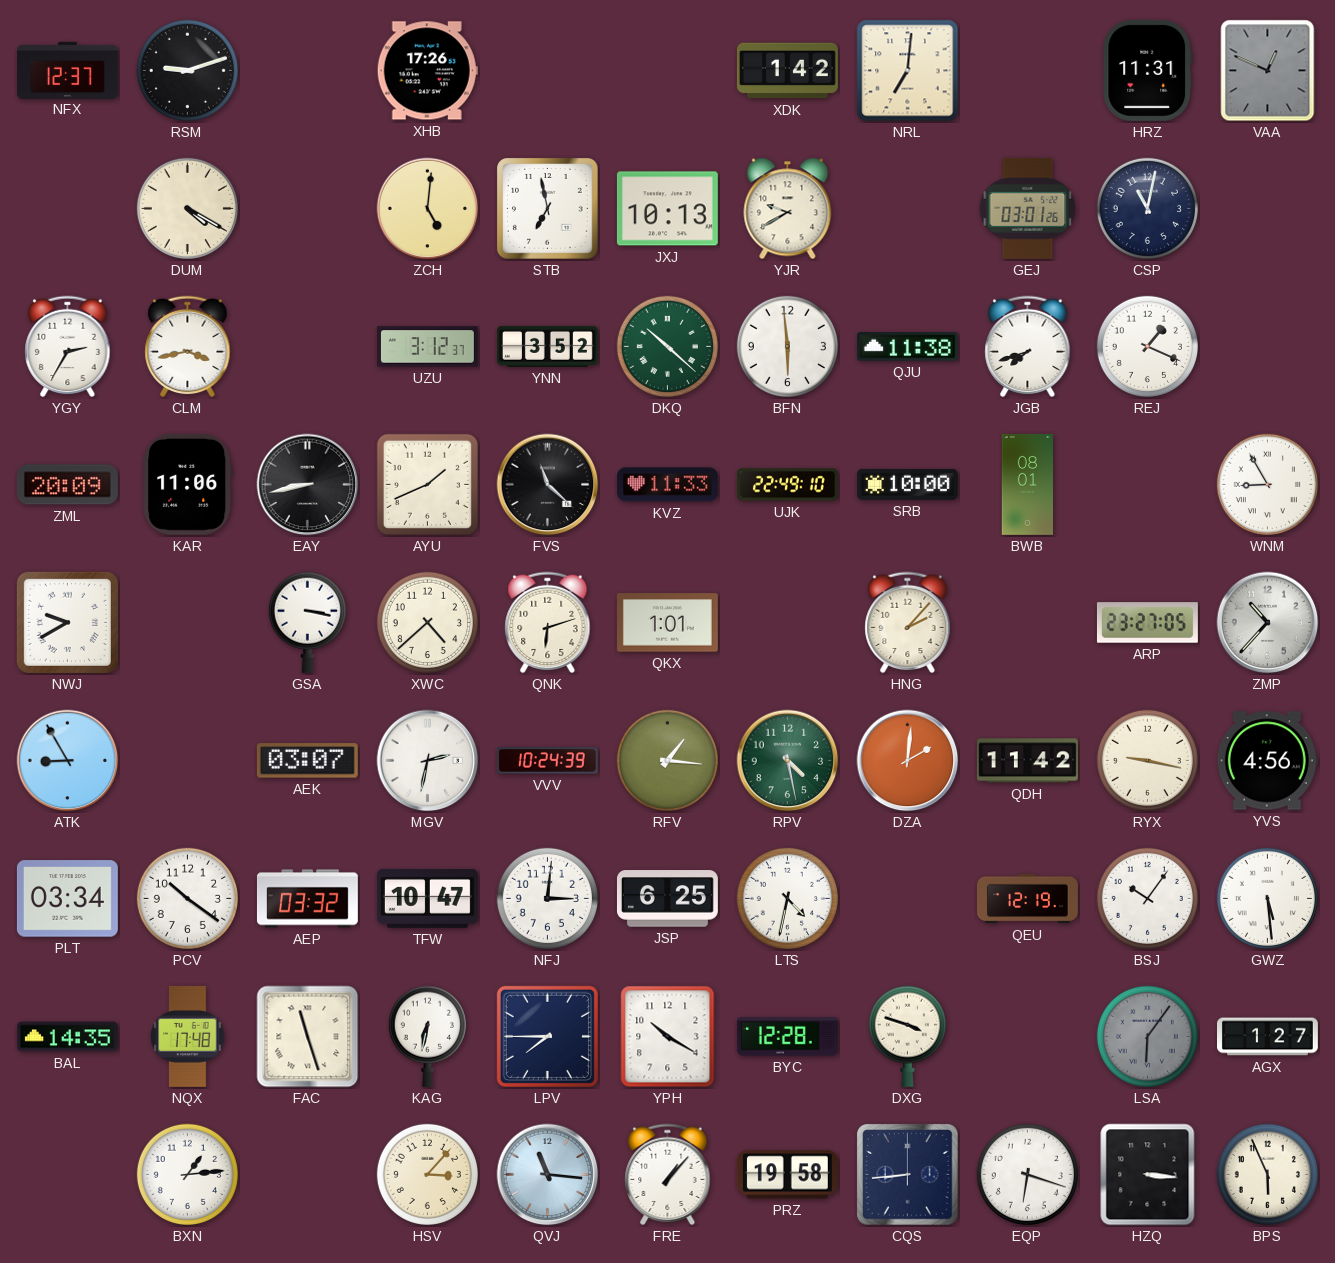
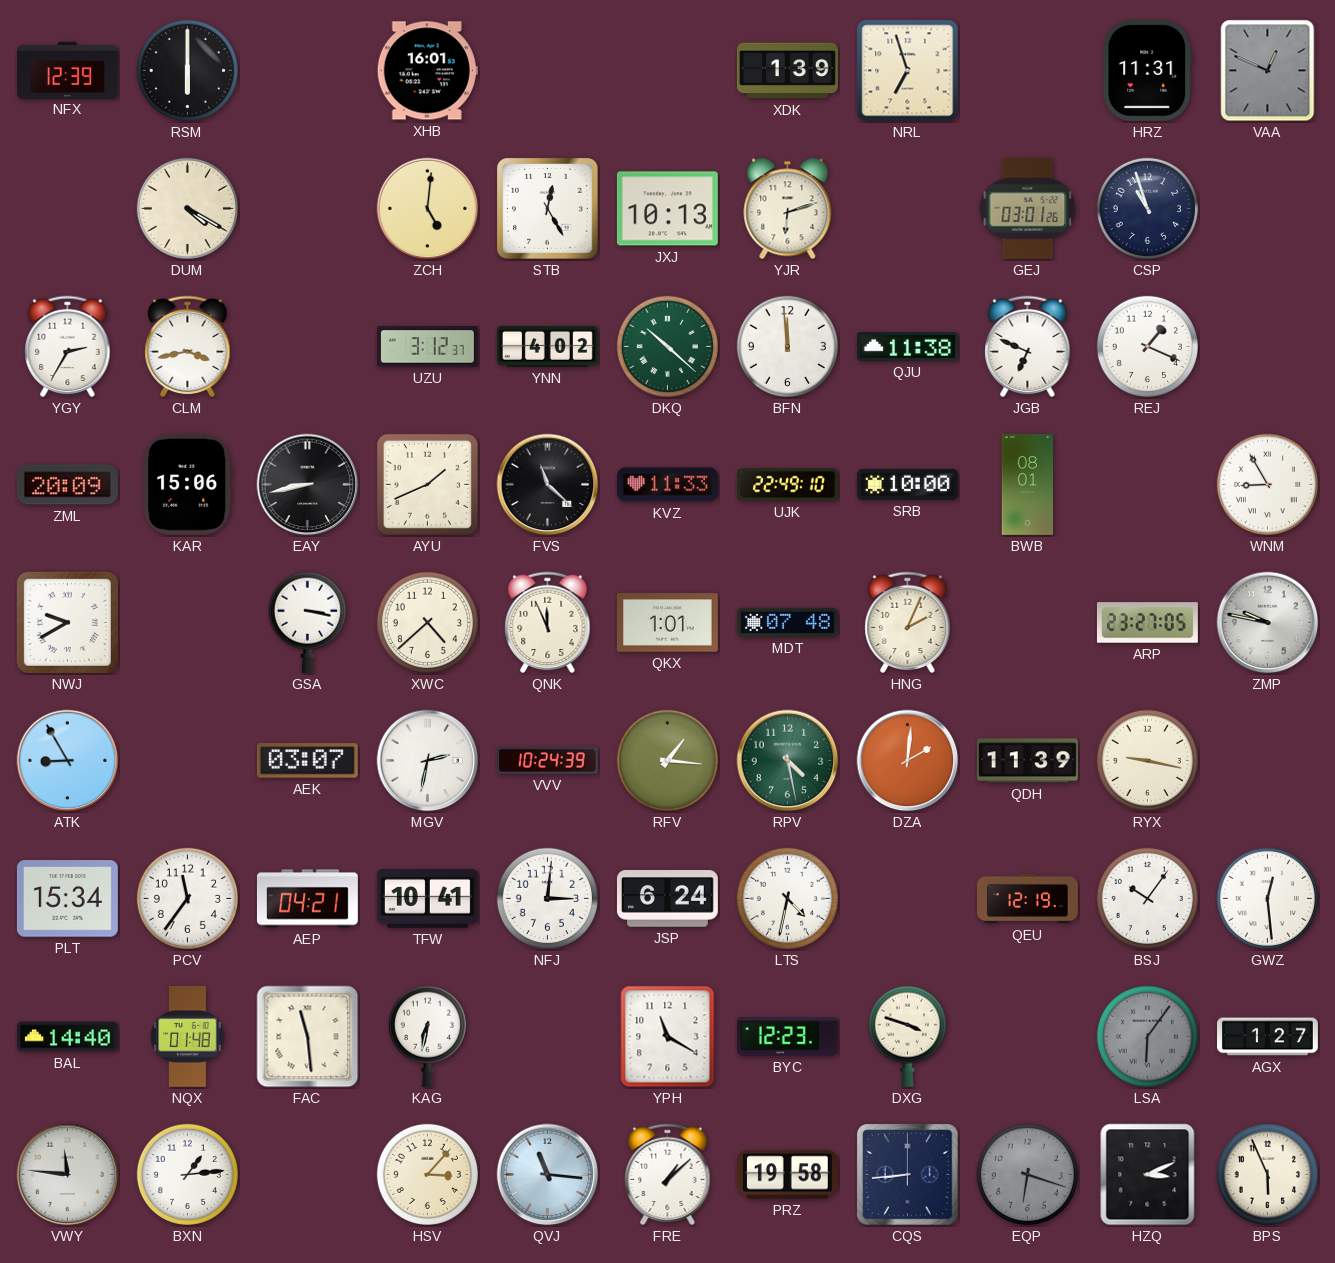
NFX: 12:37 -> 12:39
RSM: 9:12 -> 6:00
XHB: 17:26 -> 16:01
XDK: 1:42 -> 1:39
NRL: 7:01 -> 6:57
STB: 6:58 -> 12:25
YJR: 9:40 -> 6:12
CSP: 11:02 -> 10:57
YNN: 3:52 -> 4:02
BFN: 5:59 -> 11:59
JGB: 7:42 -> 6:49
KAR: 11:06 -> 15:06
QNK: 6:12 -> 11:56
MDT: none -> 07:48
HNG: 2:07 -> 2:04
ZMP: 10:37 -> 9:47
QDH: 11:42 -> 11:39
YVS: 4:56 -> none
PLT: 03:34 -> 15:34
PCV: 10:21 -> 11:36
AEP: 03:32 -> 04:21
TFW: 10:47 -> 10:41
JSP: 6:25 -> 6:24
GWZ: 5:29 -> 12:29
BAL: 14:35 -> 14:40
NQX: 17:48 -> 01:48
FAC: 11:27 -> 11:29
LPV: 7:45 -> none
YPH: 10:20 -> 11:20
BYC: 12:28 -> 12:23
VWY: none -> 11:46
FRE: 1:07 -> 1:08
EQP dial: white -> grey
HZQ: 3:16 -> 3:11
